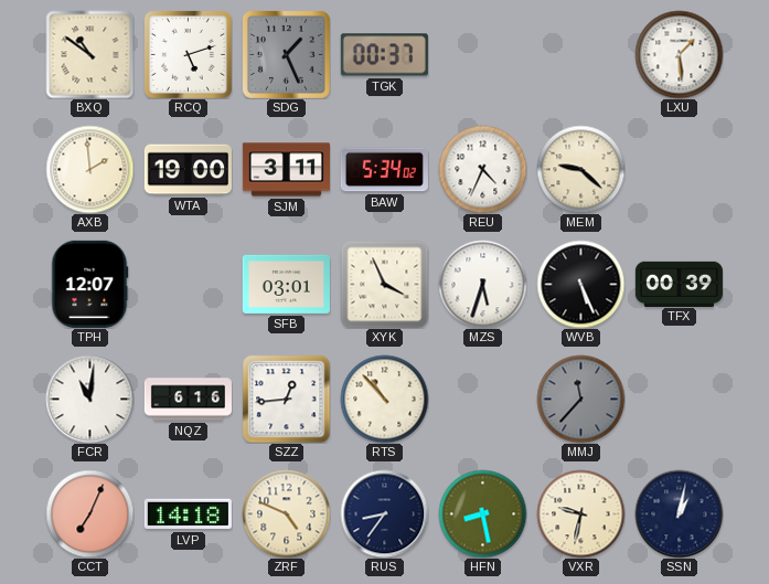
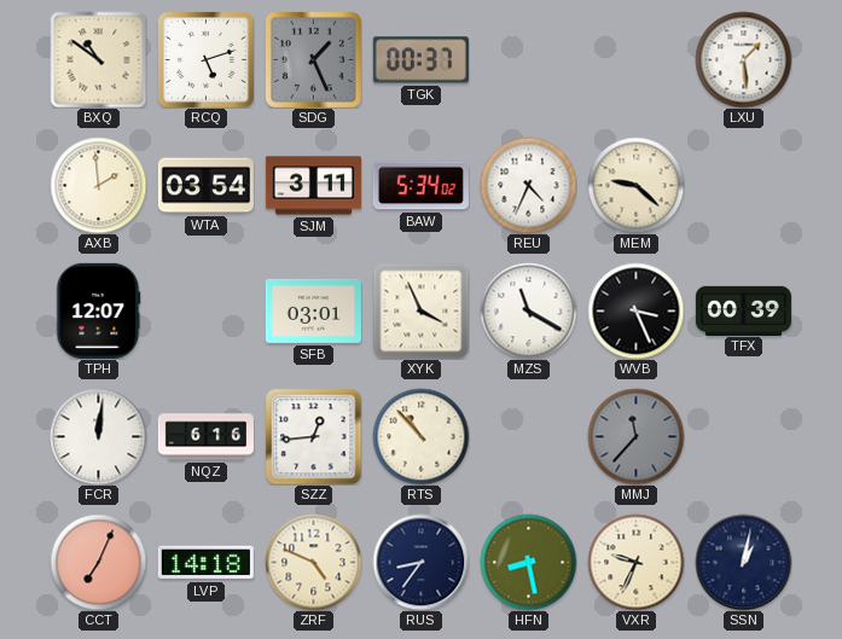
WTA: 19:00 -> 03:54
MZS: 5:33 -> 11:20
WVB: 5:26 -> 3:26
FCR: 11:01 -> 12:01
VXR: 9:32 -> 9:34
